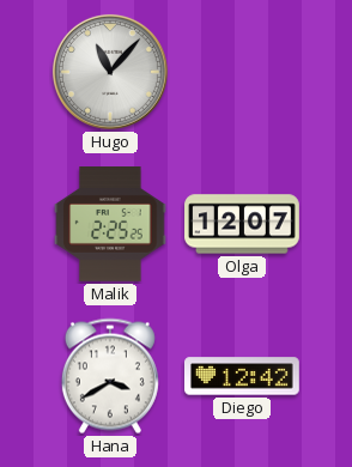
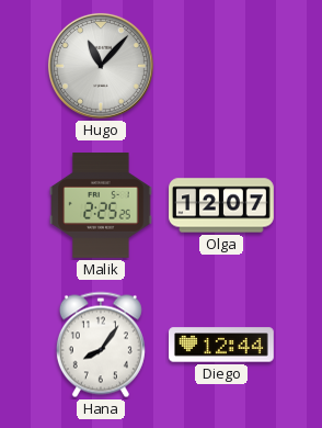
Hana: 3:40 -> 8:06
Diego: 12:42 -> 12:44
